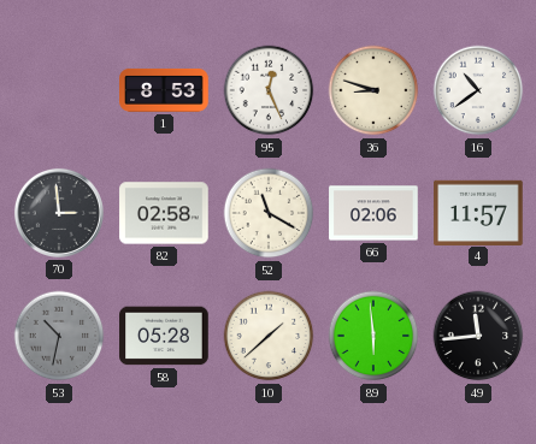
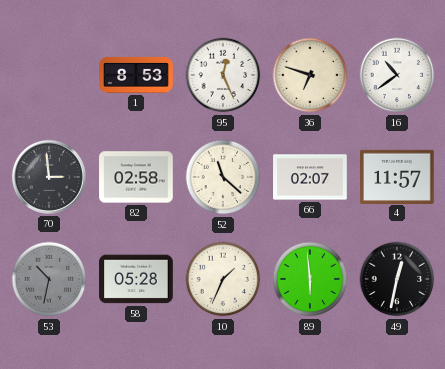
36: 8:48 -> 6:48
52: 11:20 -> 11:22
66: 02:06 -> 02:07
10: 1:38 -> 1:34
49: 11:44 -> 12:32
